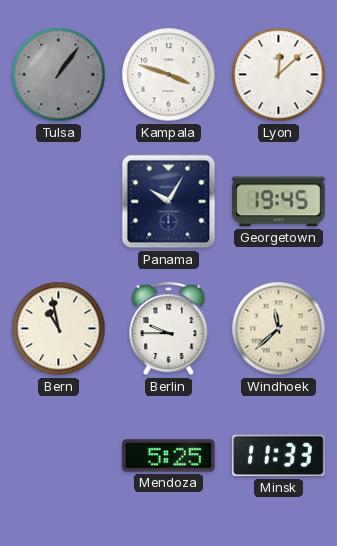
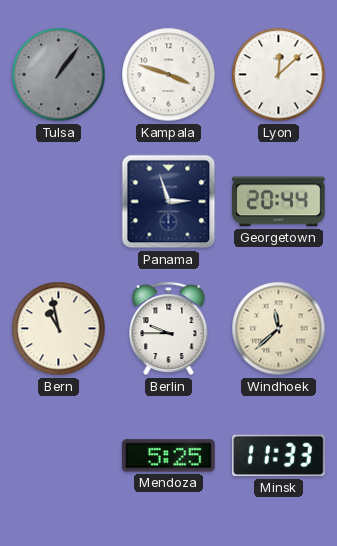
Panama: 10:05 -> 2:57
Georgetown: 19:45 -> 20:44
